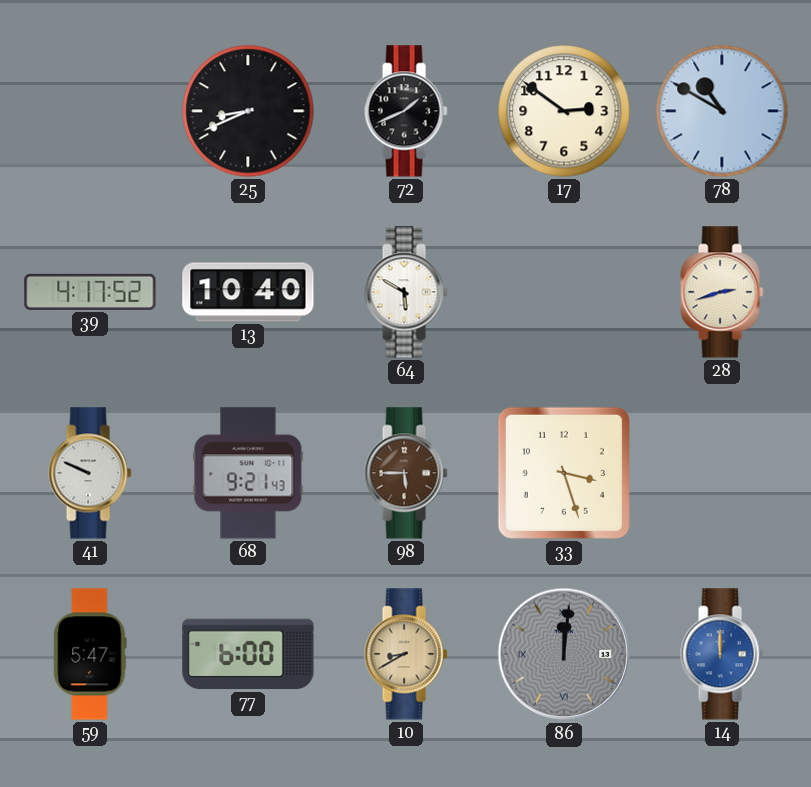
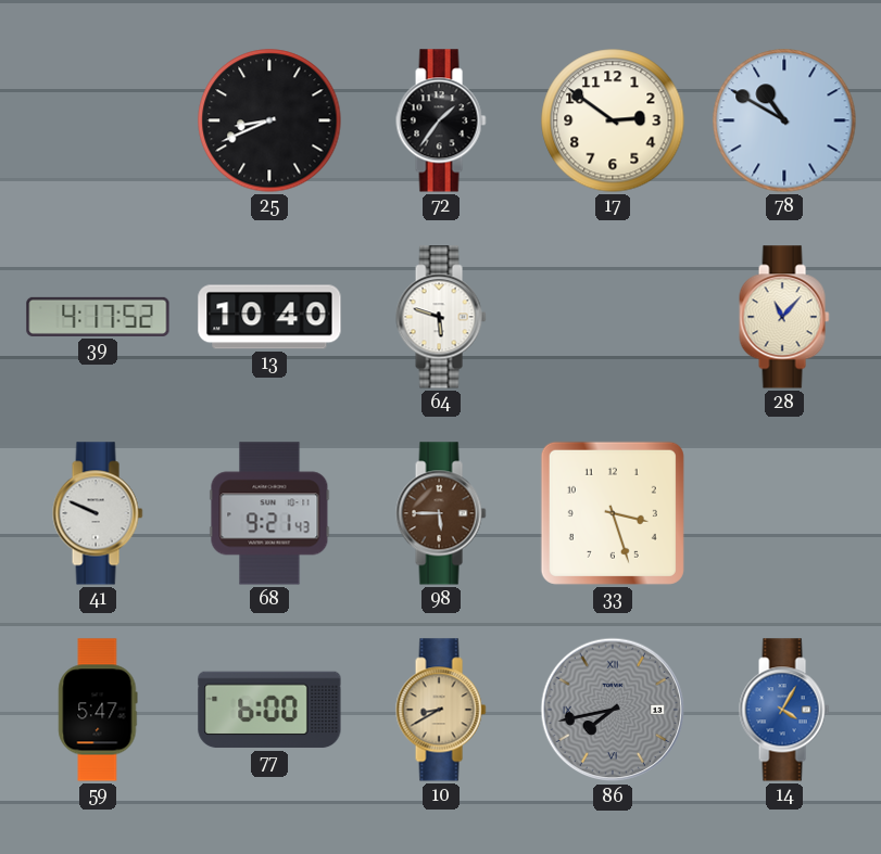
72: 1:41 -> 1:36
64: 5:50 -> 5:48
28: 2:42 -> 11:07
86: 12:01 -> 7:43
14: 12:00 -> 4:05
